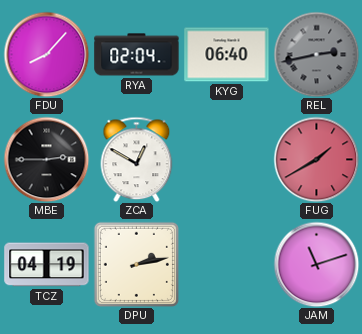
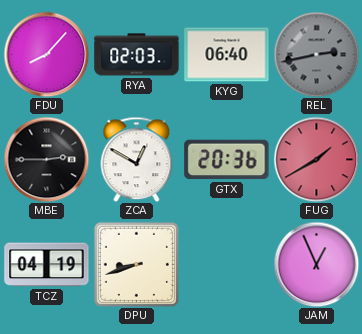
RYA: 02:04 -> 02:03
GTX: none -> 20:36
DPU: 2:13 -> 8:42
JAM: 11:12 -> 12:56
